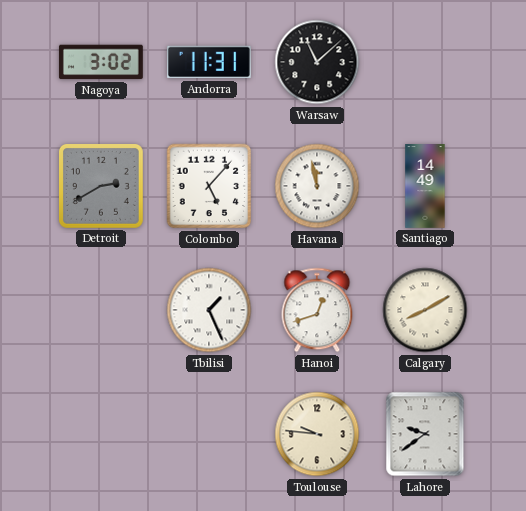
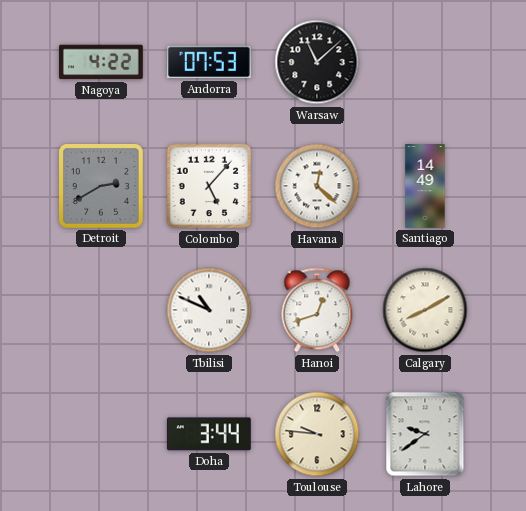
Nagoya: 3:02 -> 4:22
Andorra: 11:31 -> 07:53
Havana: 11:58 -> 12:22
Tbilisi: 1:26 -> 10:49
Doha: none -> 3:44
